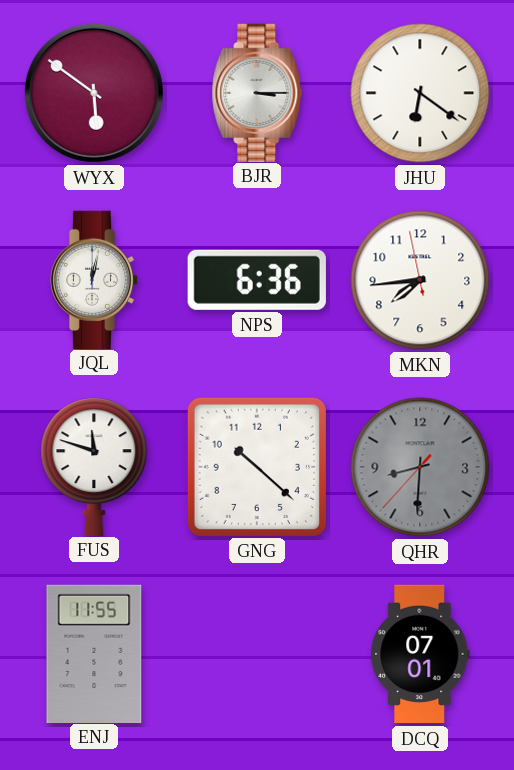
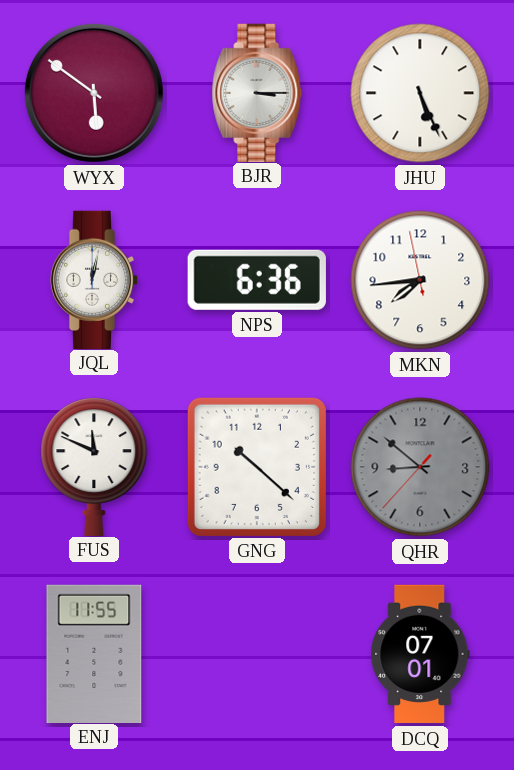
JHU: 6:21 -> 5:26
FUS: 11:48 -> 11:49
QHR: 8:30 -> 8:51
